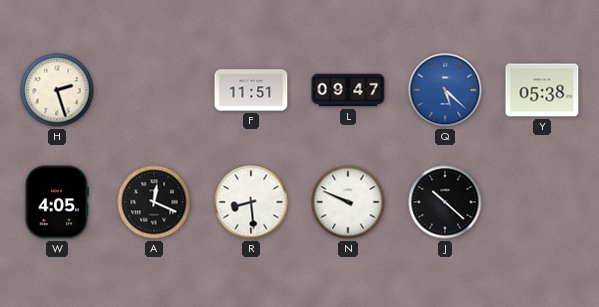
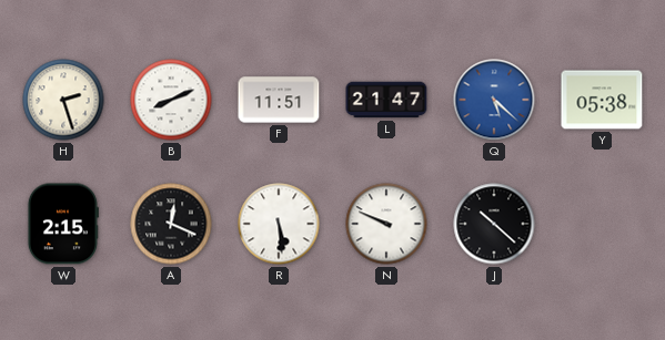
B: none -> 8:11
L: 09:47 -> 21:47
W: 4:05 -> 2:15
R: 8:29 -> 5:29
